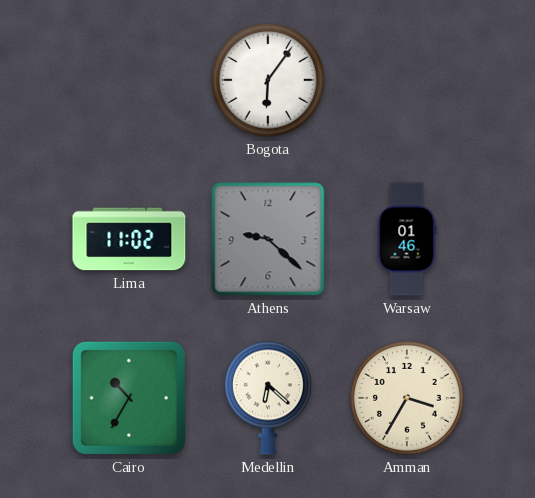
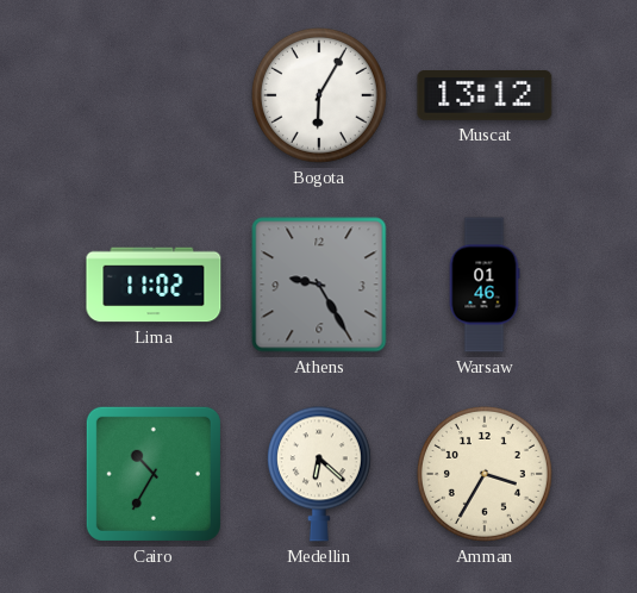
Bogota: 6:06 -> 6:05
Muscat: none -> 13:12
Athens: 9:22 -> 9:25
